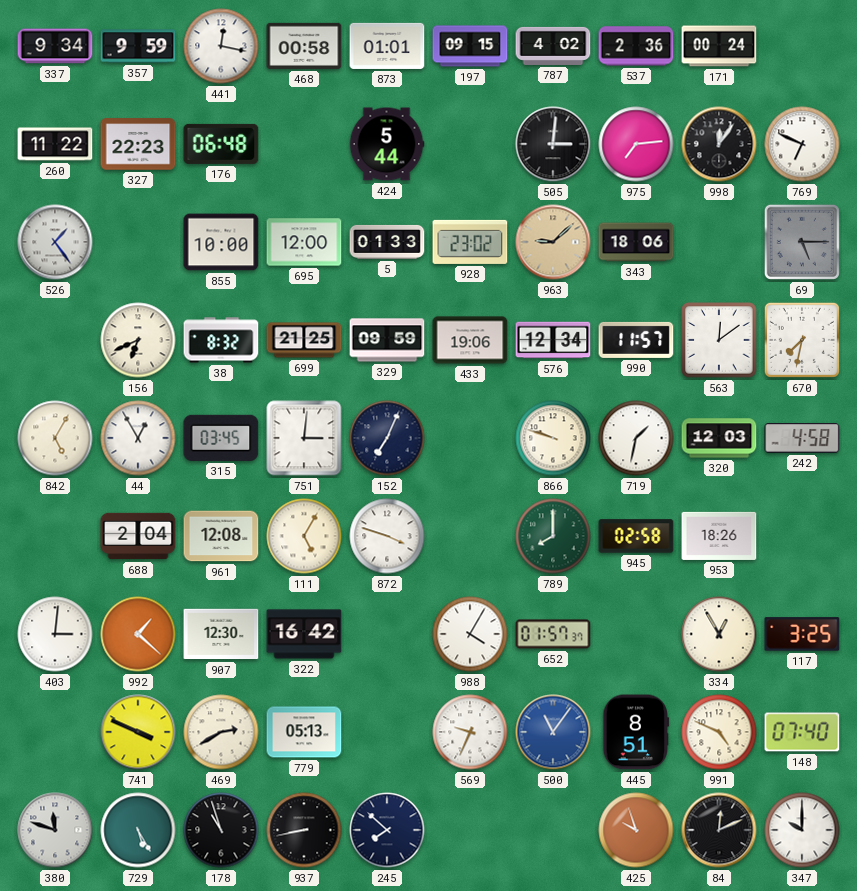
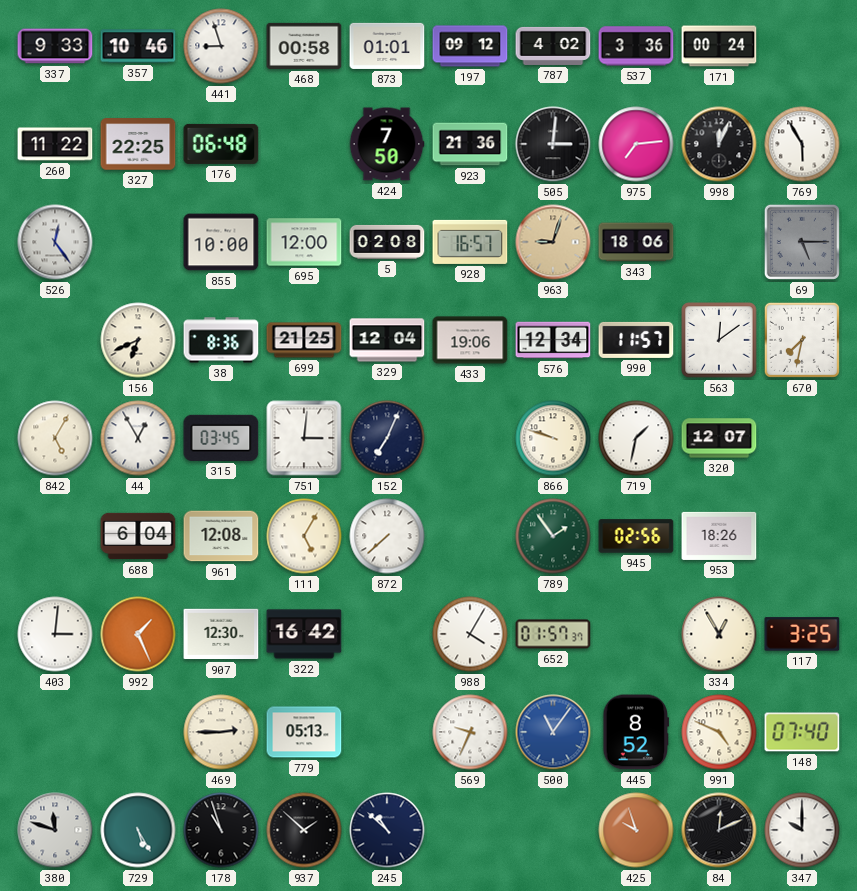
337: 9:34 -> 9:33
357: 9:59 -> 10:46
441: 12:17 -> 8:57
197: 09:15 -> 09:12
537: 2:36 -> 3:36
327: 22:23 -> 22:25
424: 5:44 -> 7:50
923: none -> 21:36
998: 12:06 -> 12:04
769: 6:49 -> 5:55
526: 1:24 -> 12:24
5: 01:33 -> 02:08
928: 23:02 -> 16:57
963: 9:08 -> 9:03
38: 8:32 -> 8:36
329: 09:59 -> 12:04
320: 12:03 -> 12:07
242: 4:58 -> none
688: 2:04 -> 6:04
872: 3:48 -> 7:38
789: 8:00 -> 1:54
945: 02:58 -> 02:56
992: 1:22 -> 1:26
741: 3:49 -> none
469: 2:40 -> 2:45
445: 8:51 -> 8:52
937: 8:43 -> 1:52
245: 7:52 -> 10:52
